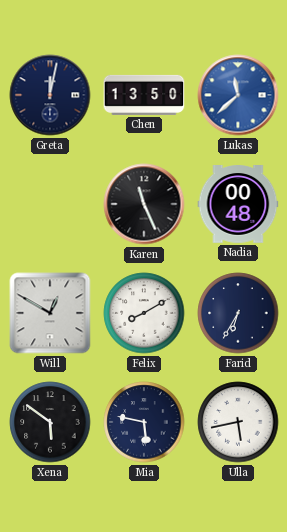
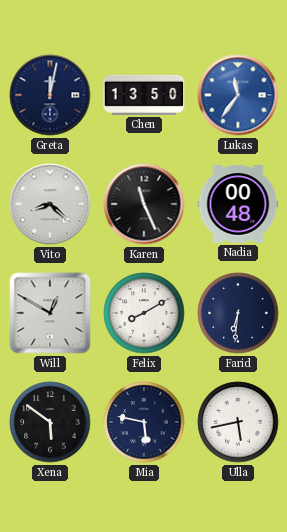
Lukas: 11:38 -> 11:36
Vito: none -> 8:22
Farid: 6:35 -> 6:31
